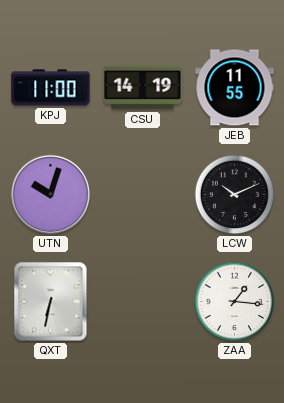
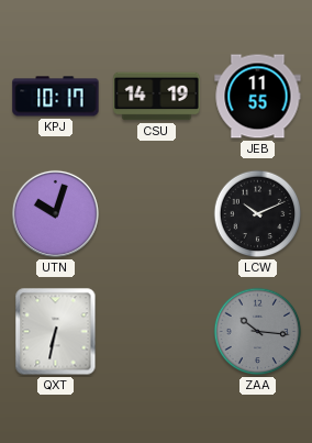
KPJ: 11:00 -> 10:17
ZAA: 1:16 -> 10:16
ZAA dial: white -> grey
